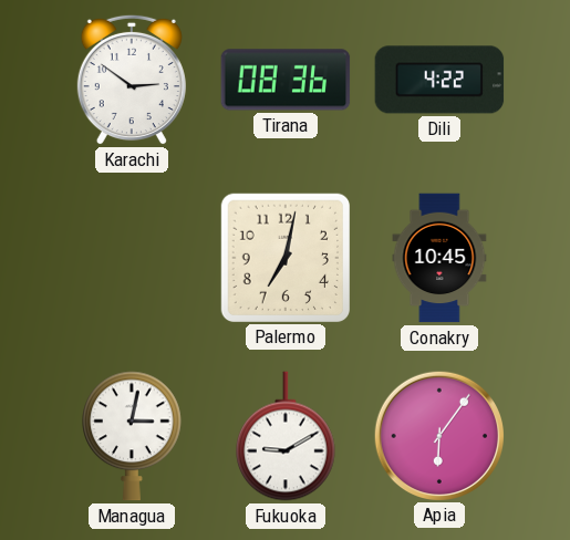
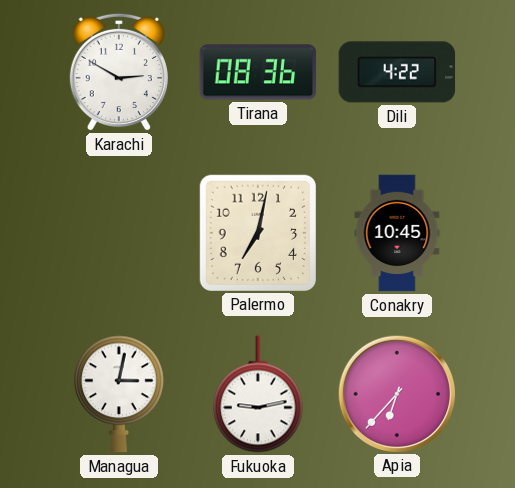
Karachi: 2:51 -> 2:50
Fukuoka: 9:10 -> 9:13
Apia: 6:06 -> 6:37
